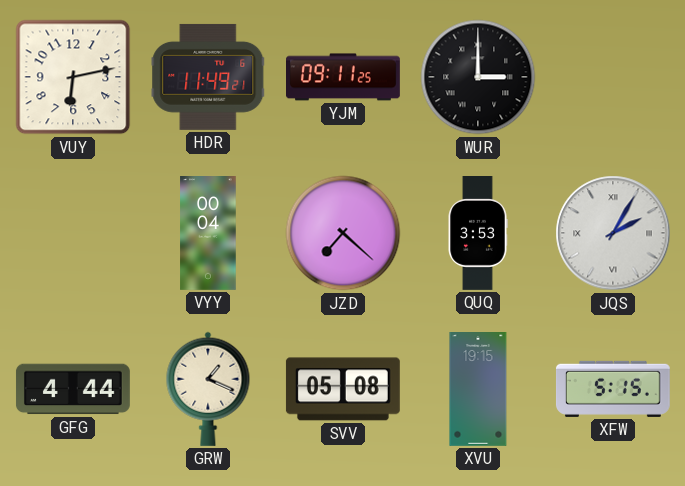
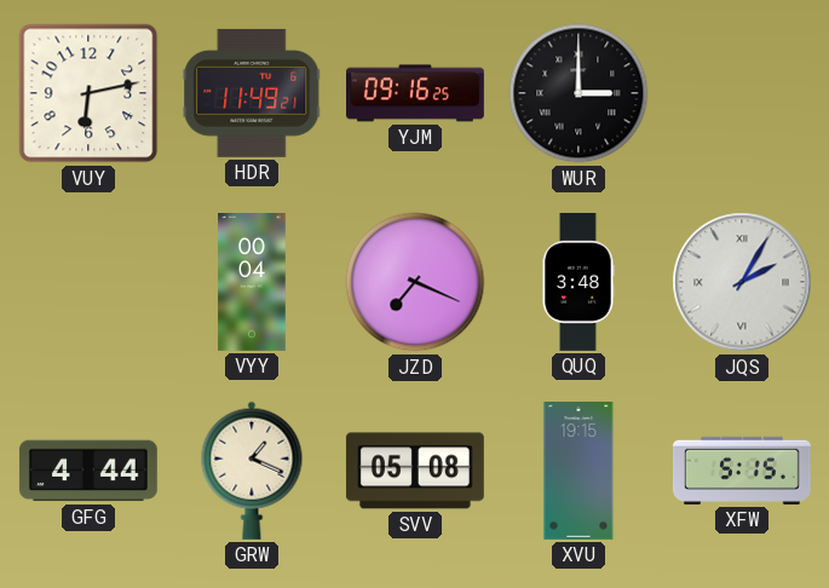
YJM: 09:11 -> 09:16
JZD: 7:22 -> 7:19
QUQ: 3:53 -> 3:48
